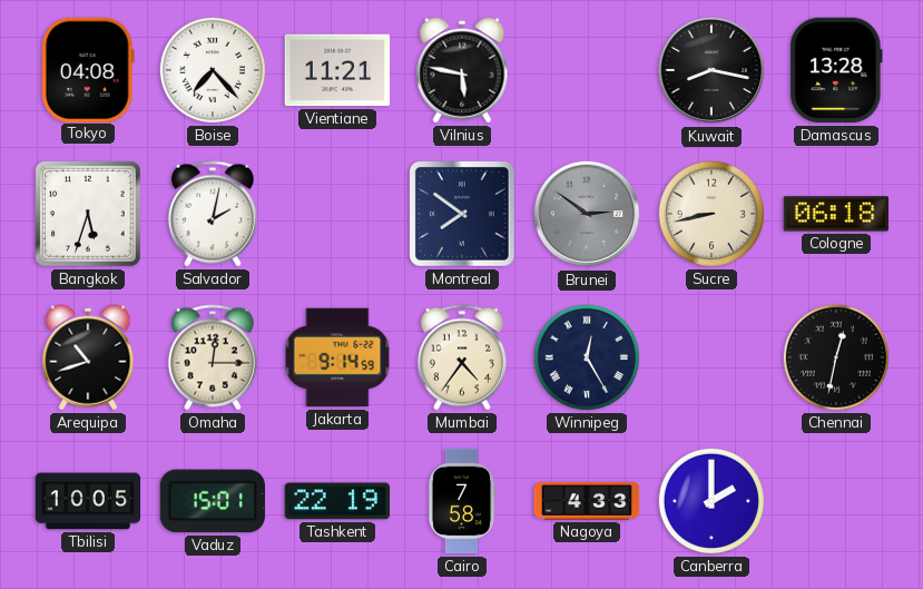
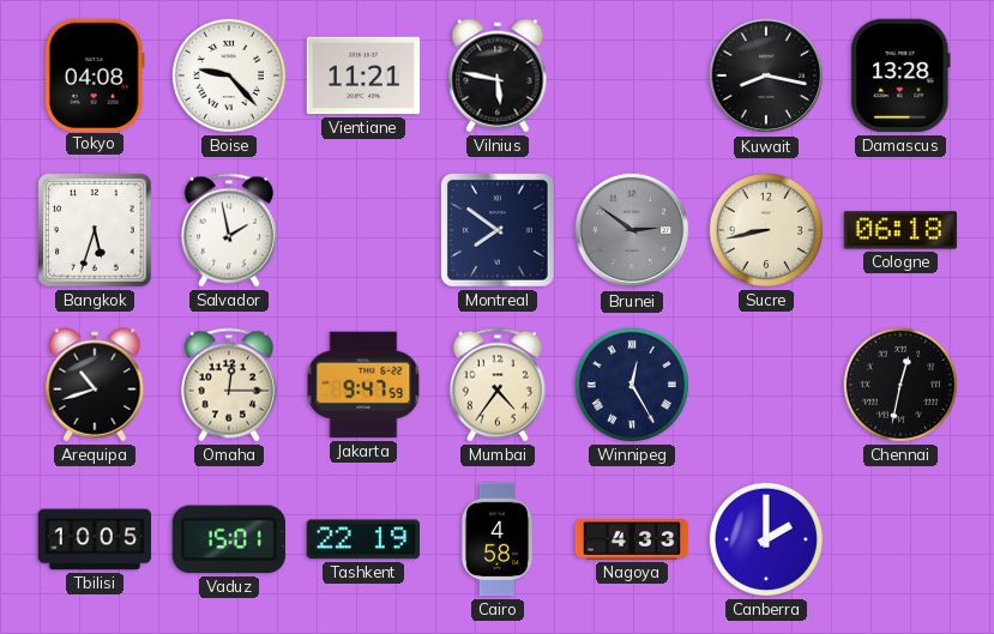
Boise: 7:23 -> 9:23
Salvador: 2:02 -> 1:58
Jakarta: 9:14 -> 9:47
Cairo: 7:58 -> 4:58
